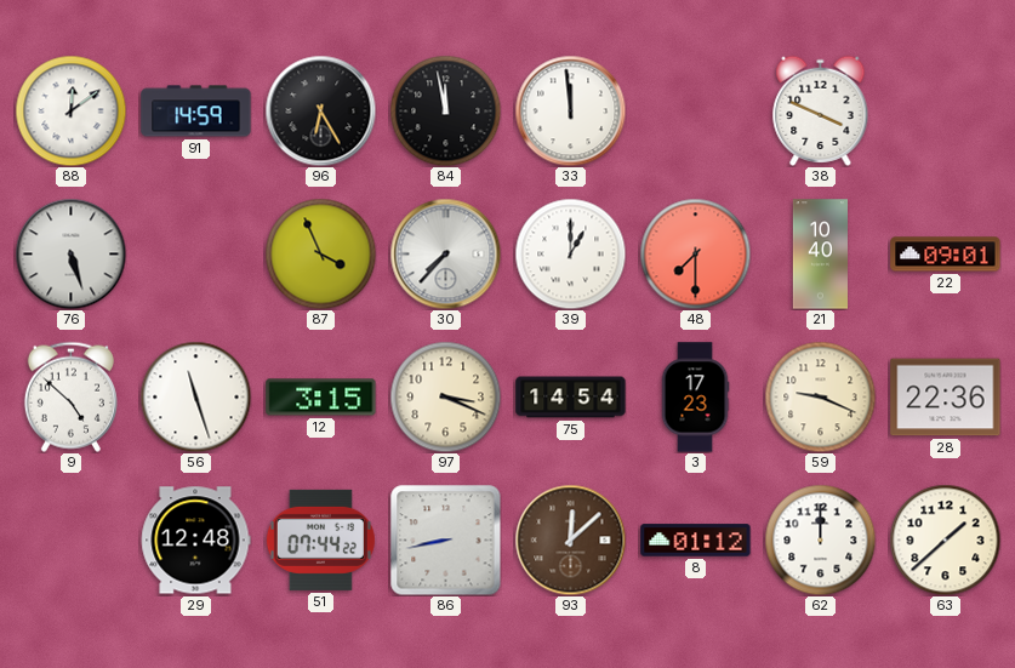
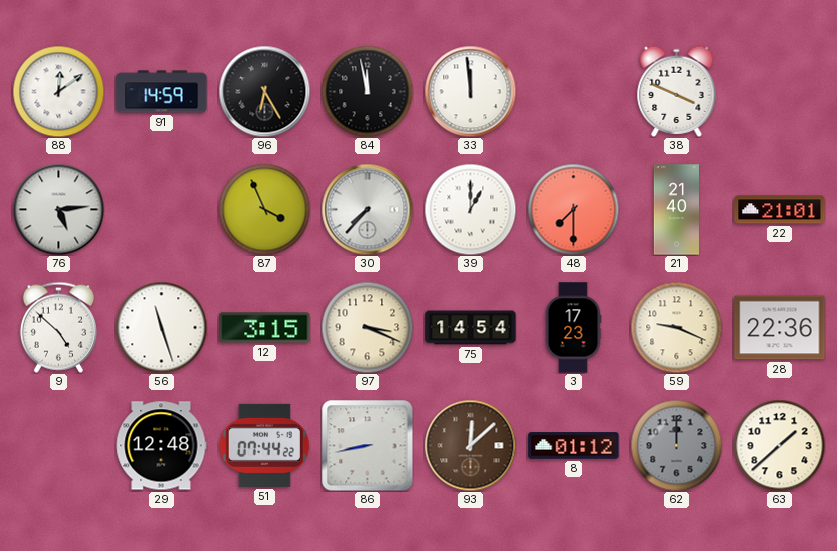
76: 5:27 -> 5:14
21: 10:40 -> 21:40
22: 09:01 -> 21:01
62 dial: white -> grey
